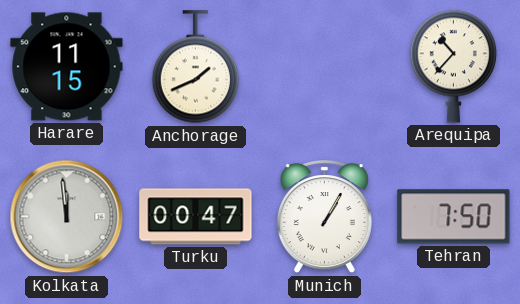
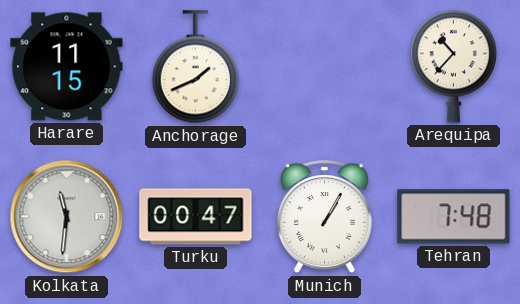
Kolkata: 11:59 -> 11:31
Tehran: 7:50 -> 7:48
